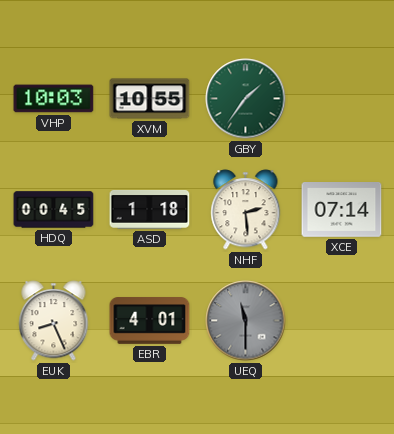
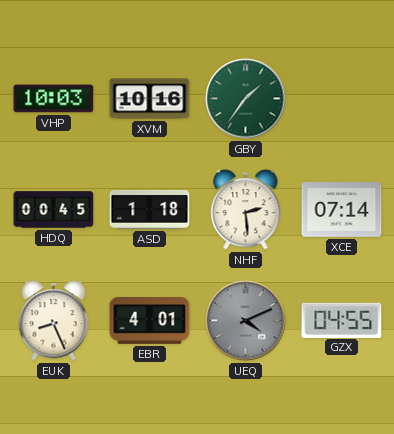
XVM: 10:55 -> 10:16
UEQ: 11:30 -> 4:11
GZX: none -> 04:55
